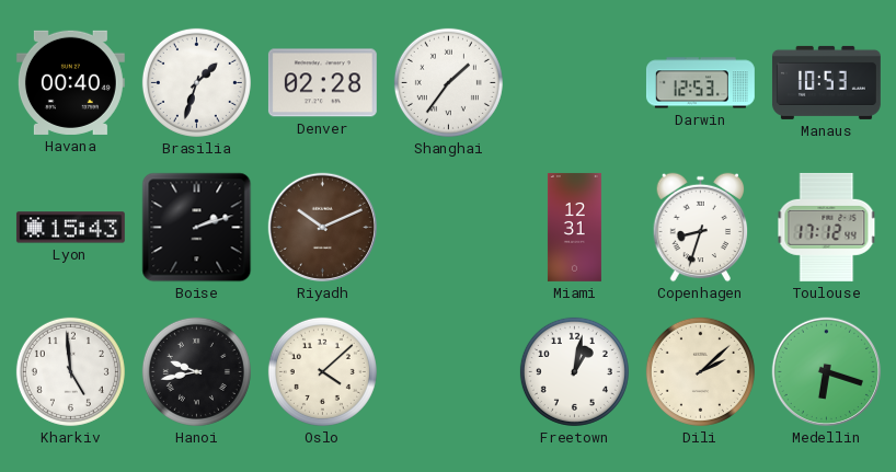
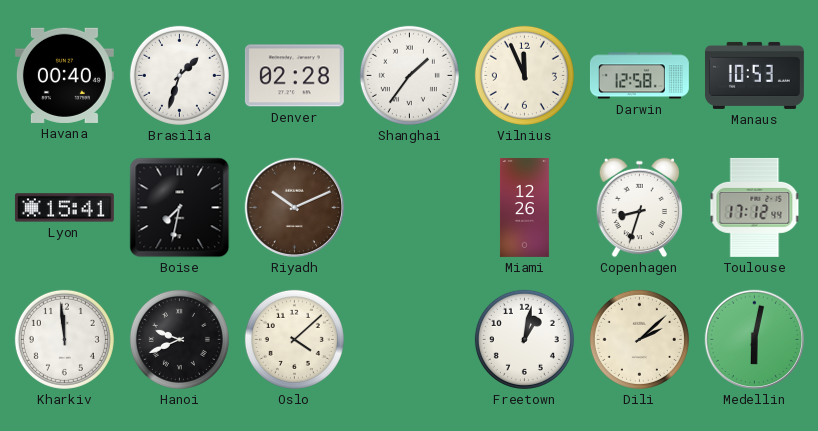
Vilnius: none -> 11:56
Darwin: 12:53 -> 12:58
Lyon: 15:43 -> 15:41
Boise: 2:12 -> 7:32
Miami: 12:31 -> 12:26
Kharkiv: 4:59 -> 11:59
Hanoi: 9:43 -> 9:41
Medellin: 6:18 -> 6:02
